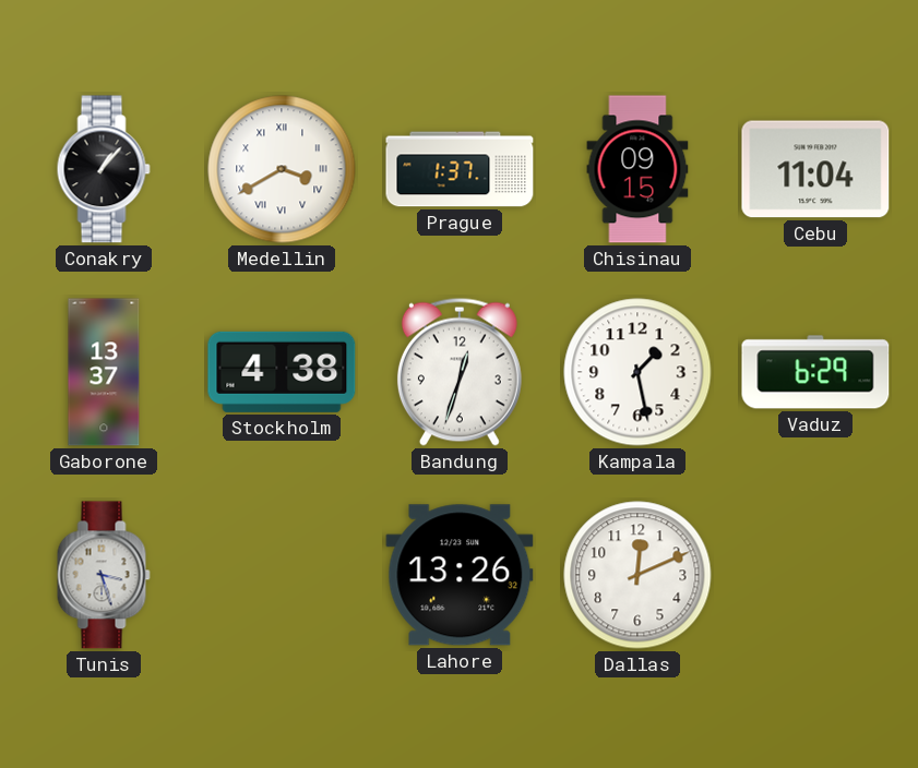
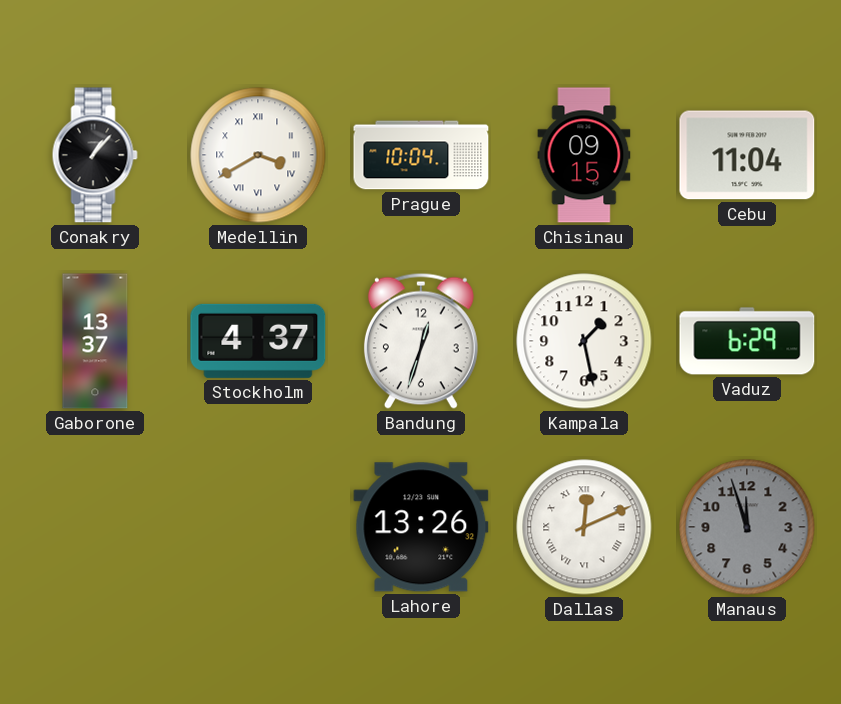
Prague: 1:37 -> 10:04
Stockholm: 4:38 -> 4:37
Tunis: 3:27 -> none
Dallas numerals: Arabic -> Roman
Manaus: none -> 11:57
